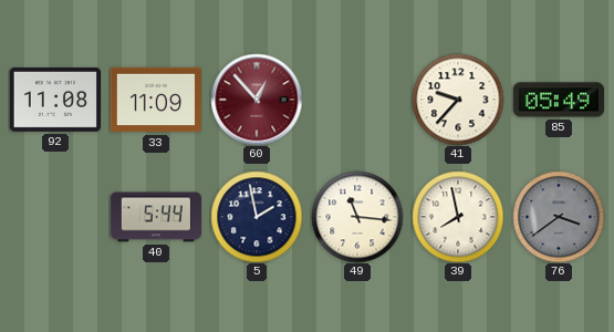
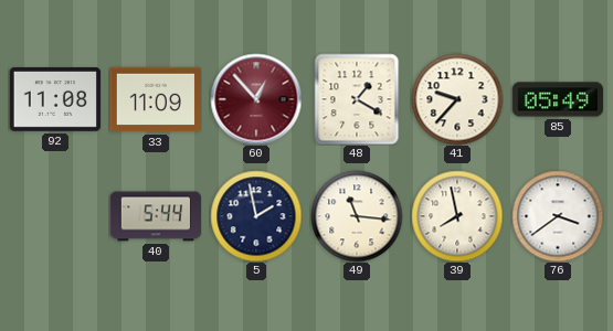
48: none -> 1:20
76 dial: grey -> white
